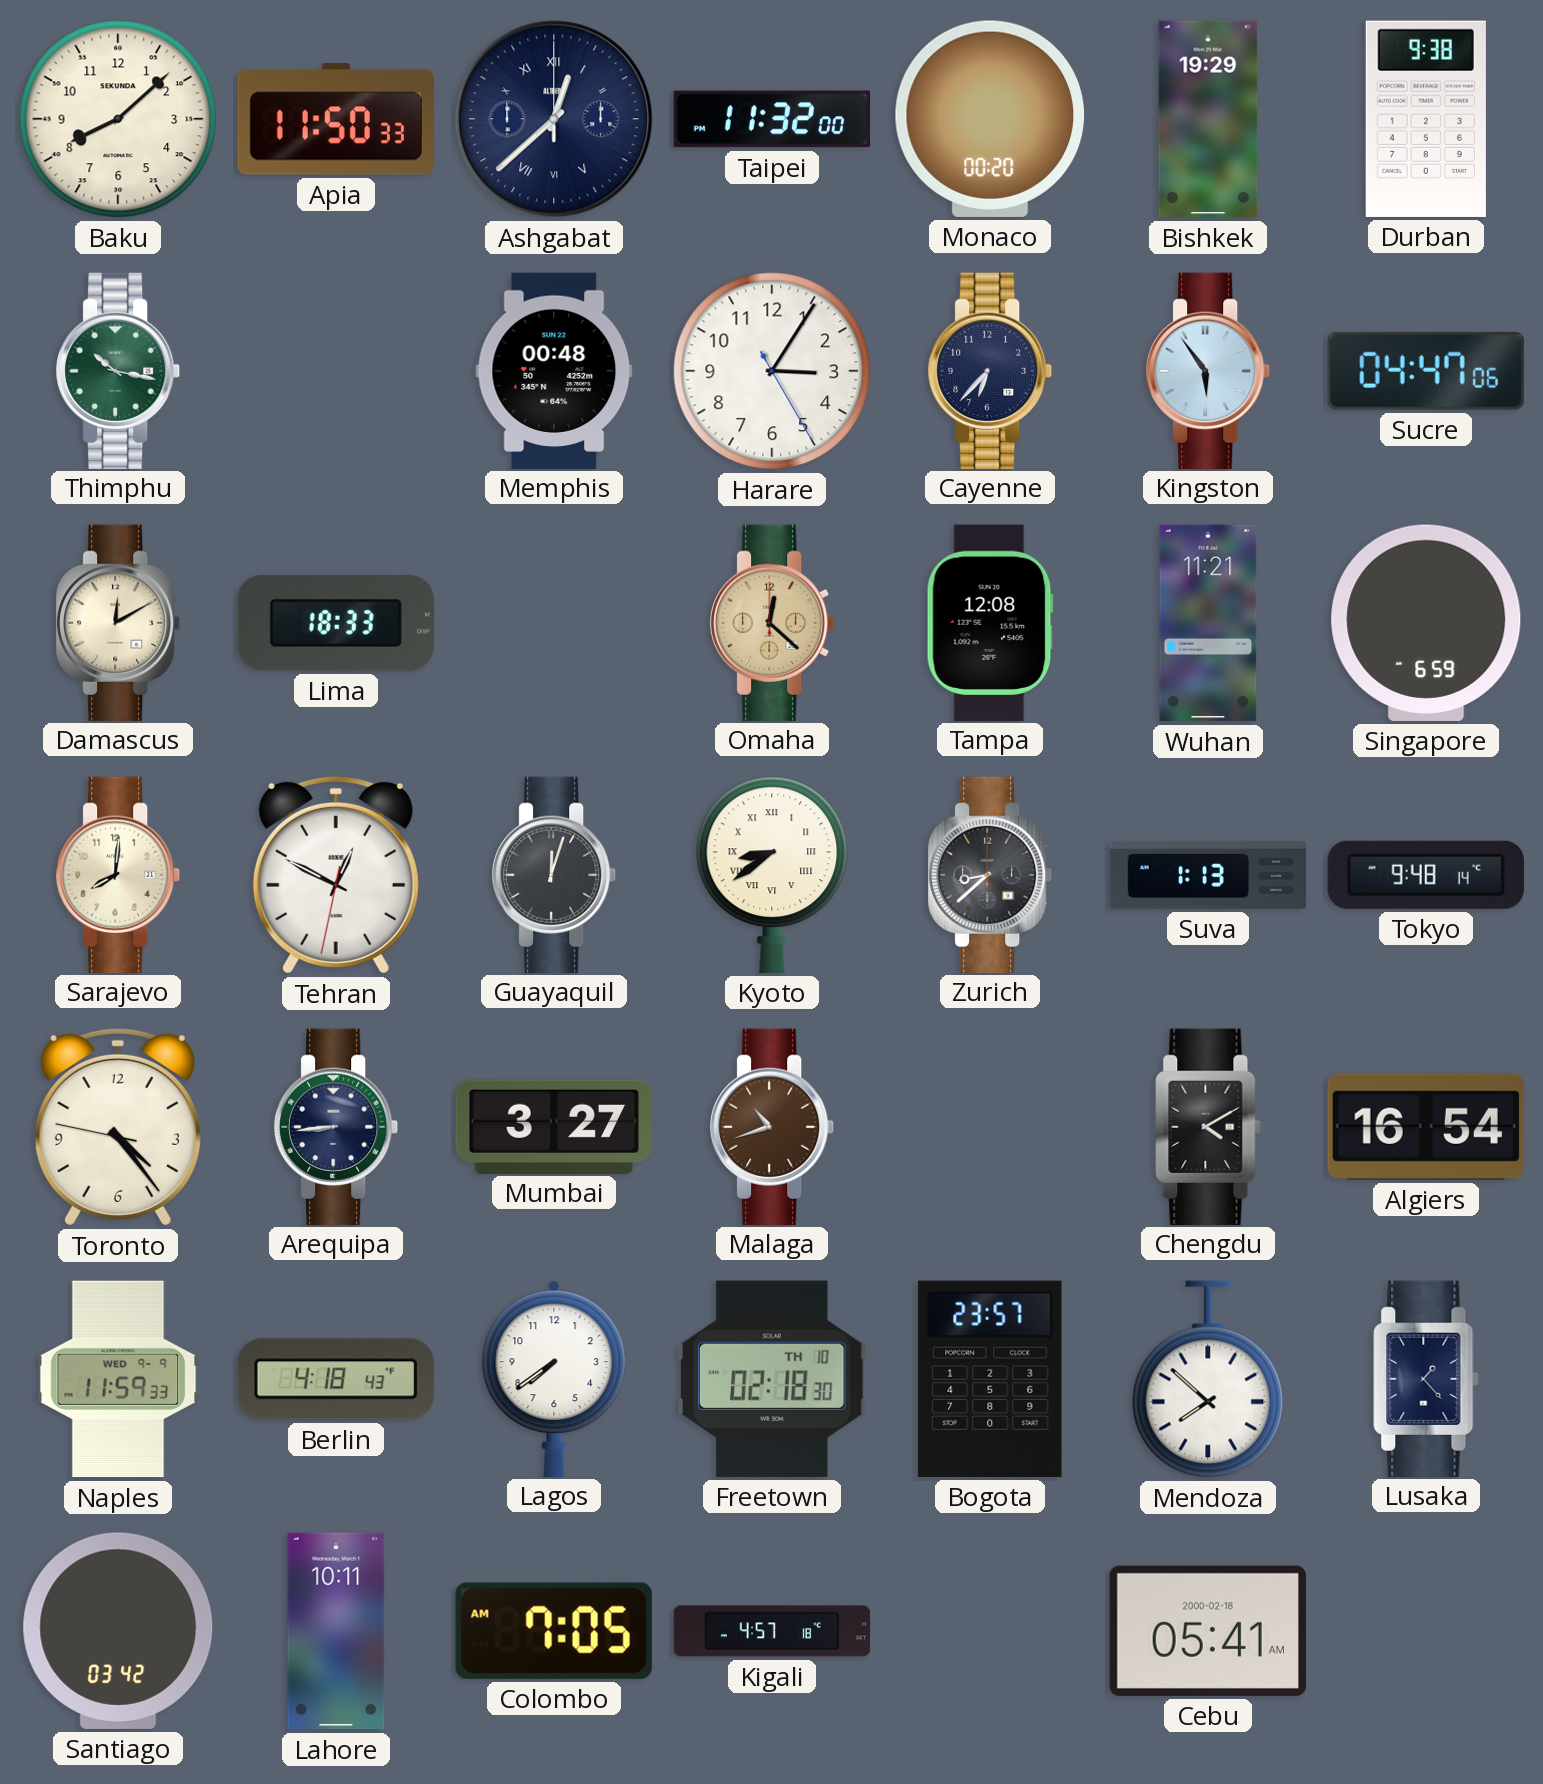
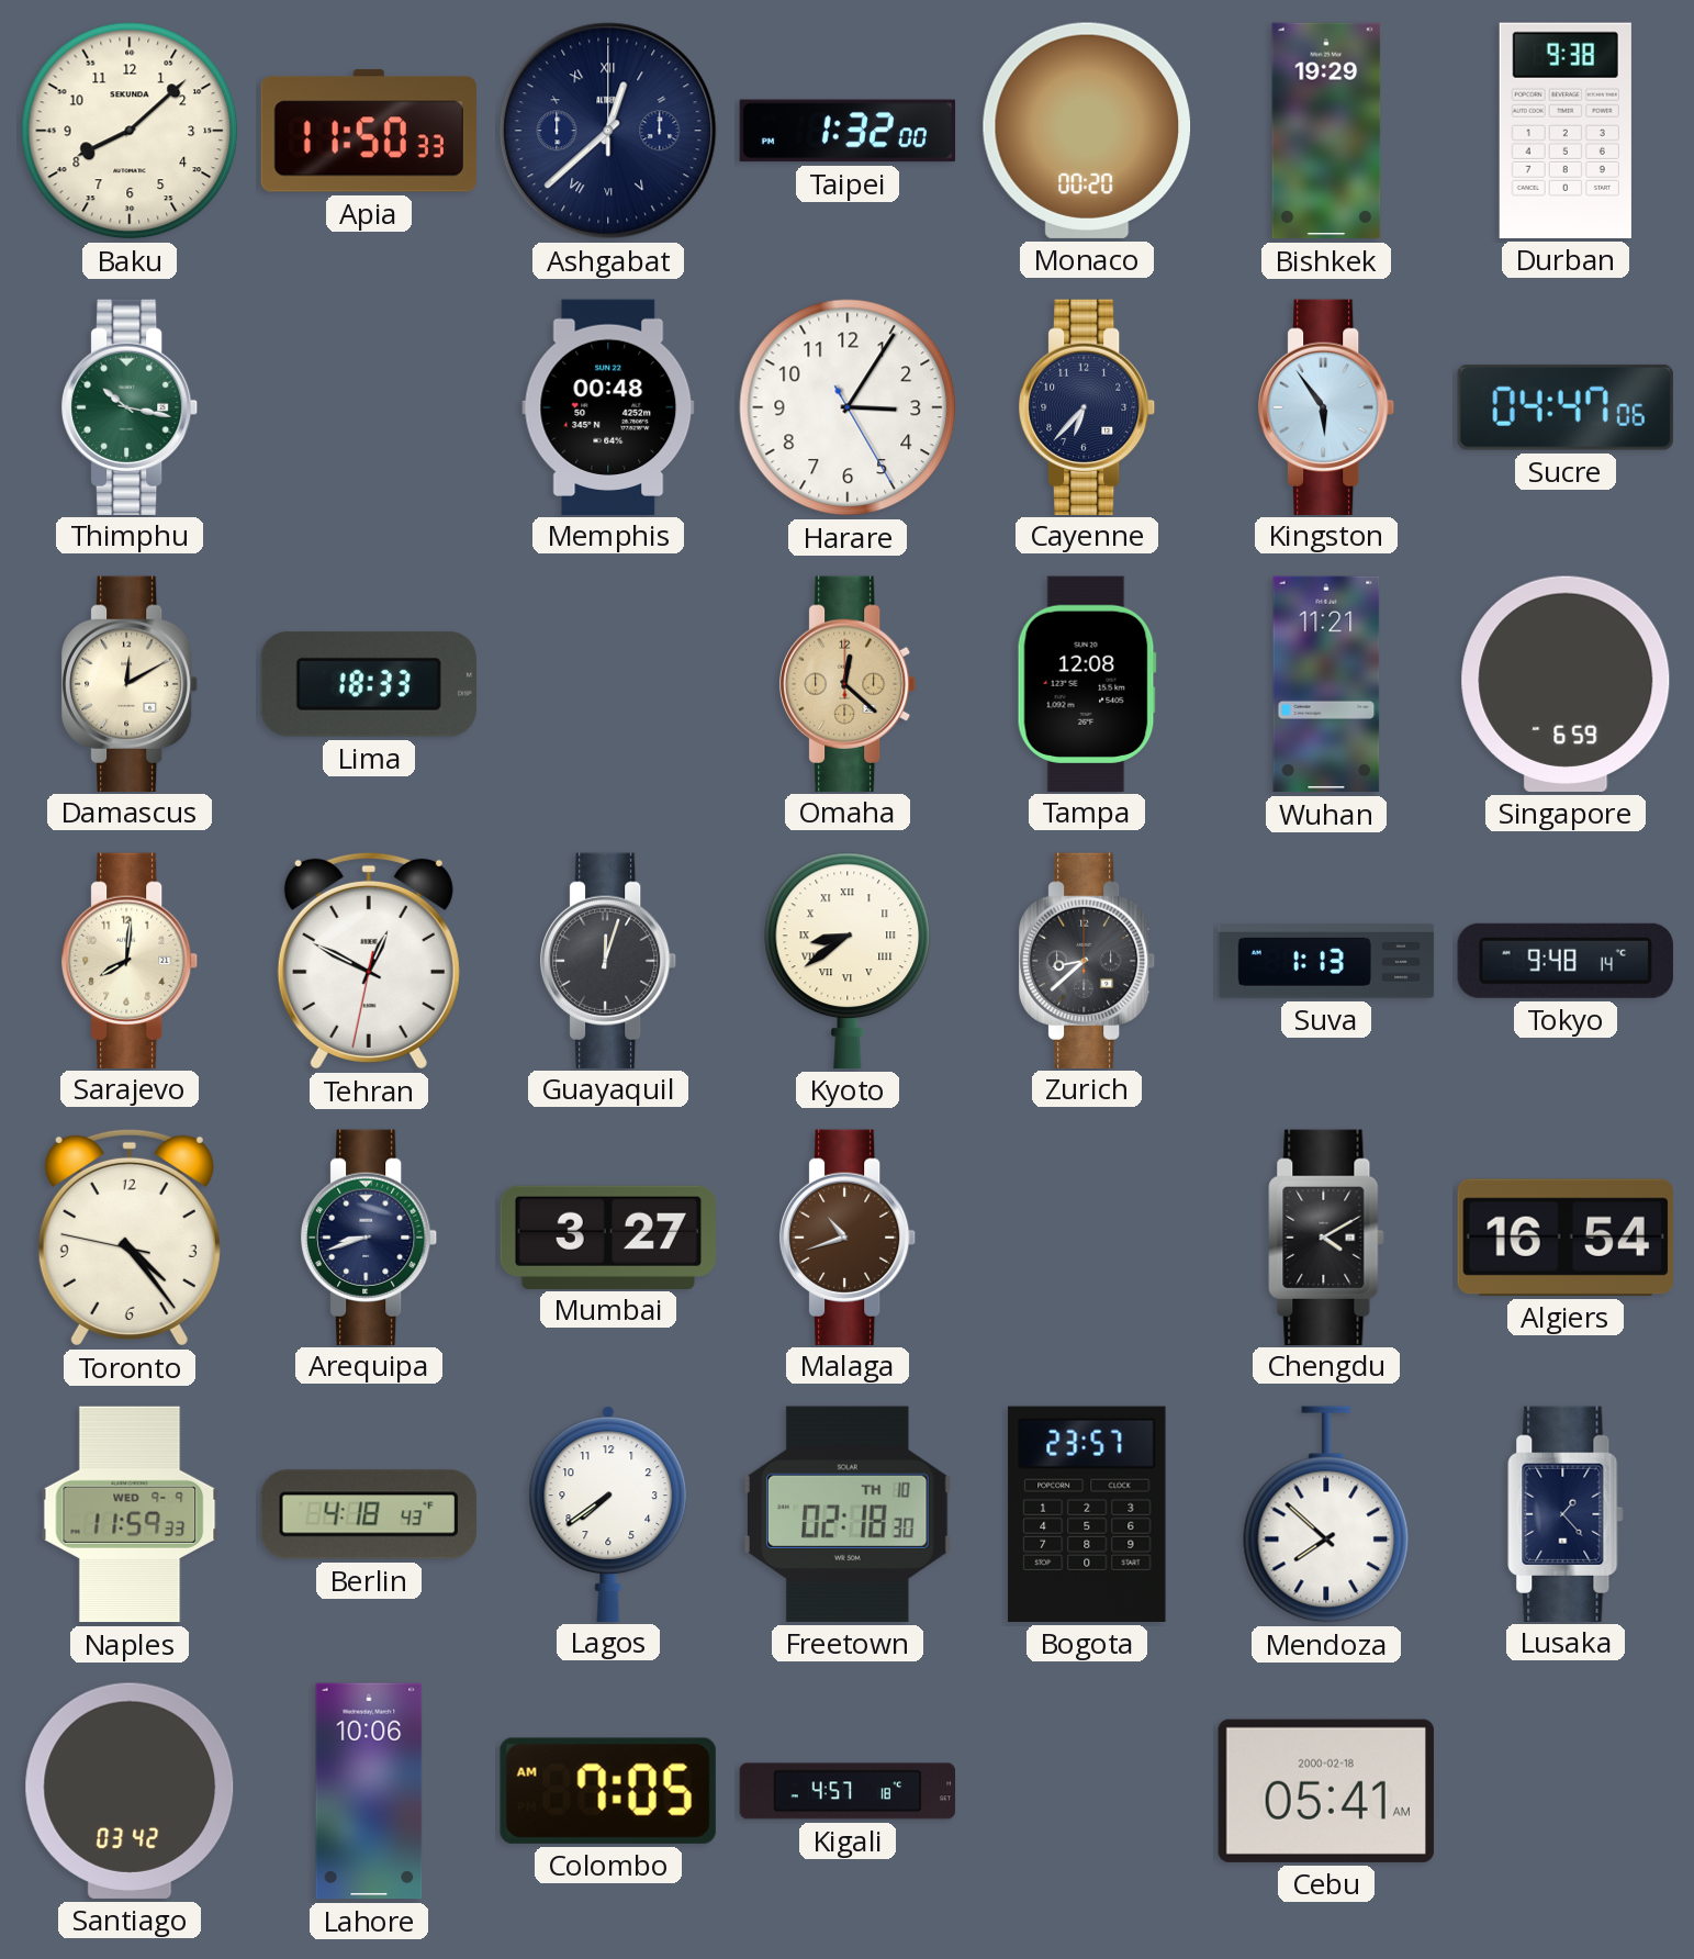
Taipei: 11:32 -> 1:32
Arequipa: 8:44 -> 8:42
Lahore: 10:11 -> 10:06
